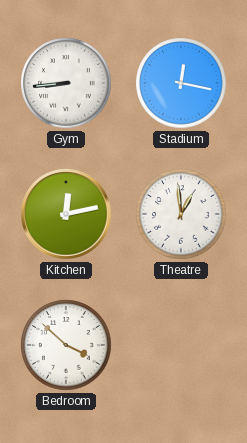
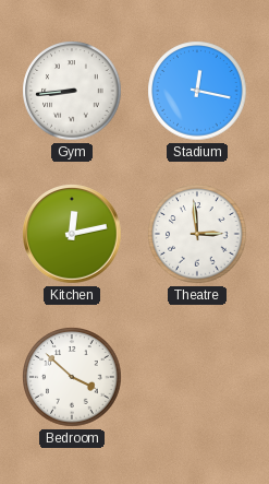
Theatre: 12:59 -> 2:59
